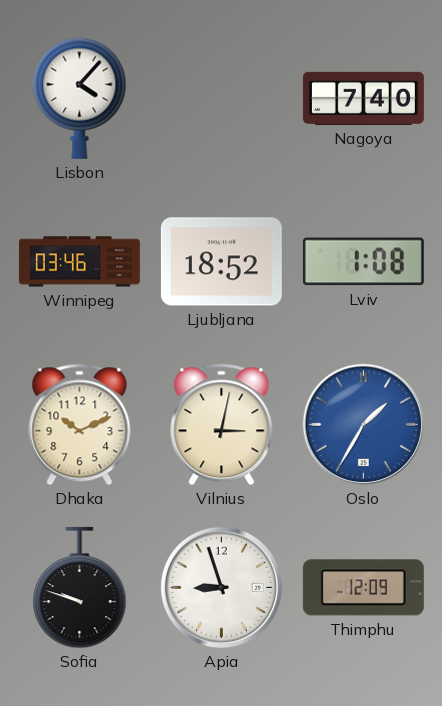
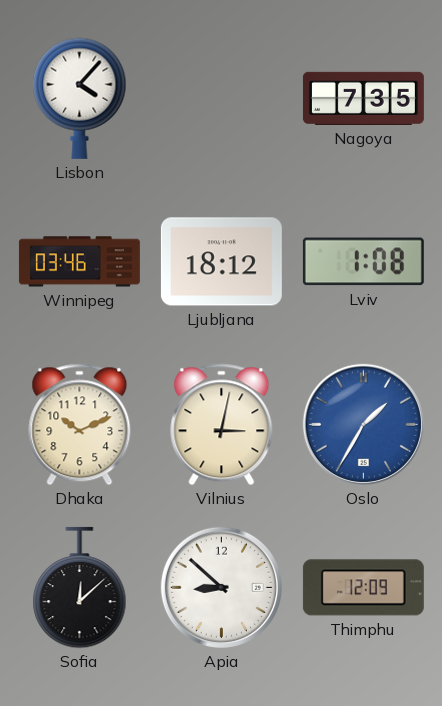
Nagoya: 7:40 -> 7:35
Ljubljana: 18:52 -> 18:12
Sofia: 9:48 -> 12:08
Apia: 8:57 -> 8:52
